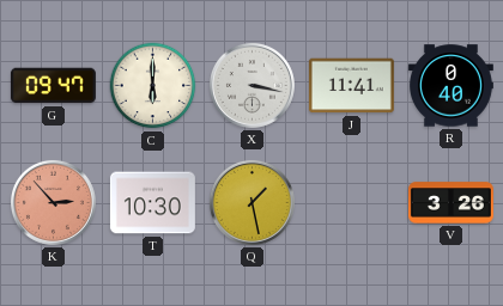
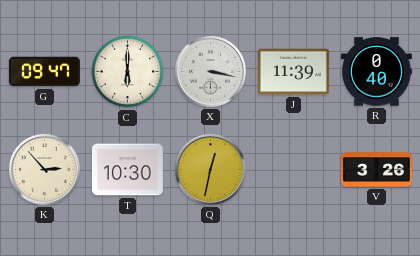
J: 11:41 -> 11:39
K dial: salmon -> cream
Q: 1:28 -> 12:32
